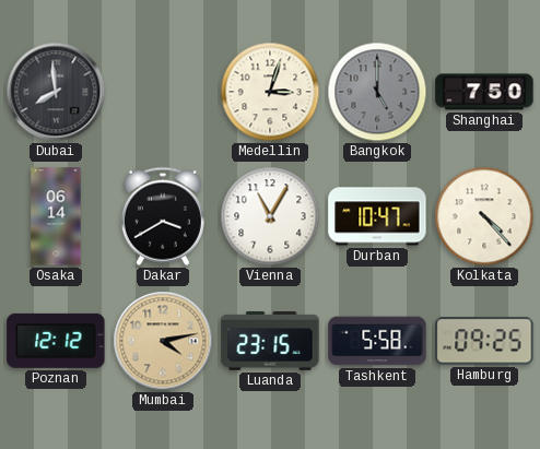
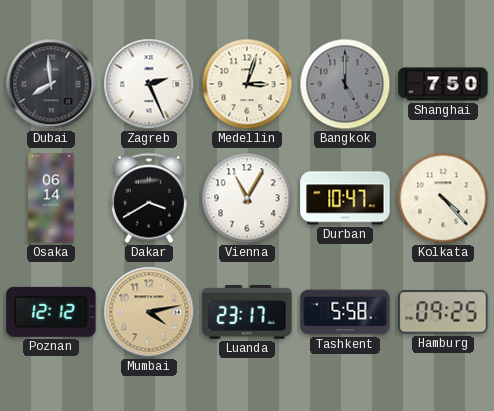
Zagreb: none -> 2:26
Luanda: 23:15 -> 23:17
